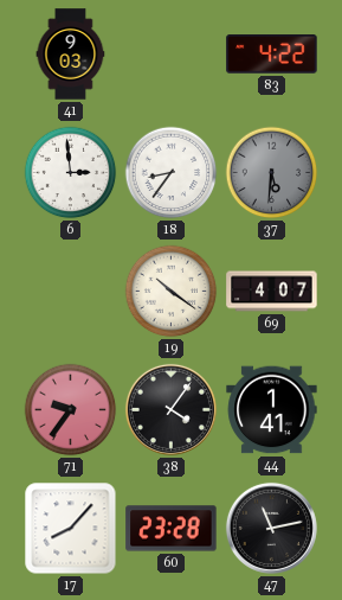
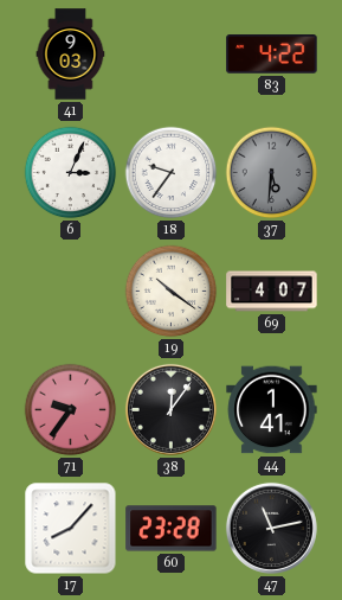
6: 2:59 -> 3:04
18: 8:36 -> 9:36
38: 4:06 -> 12:06
